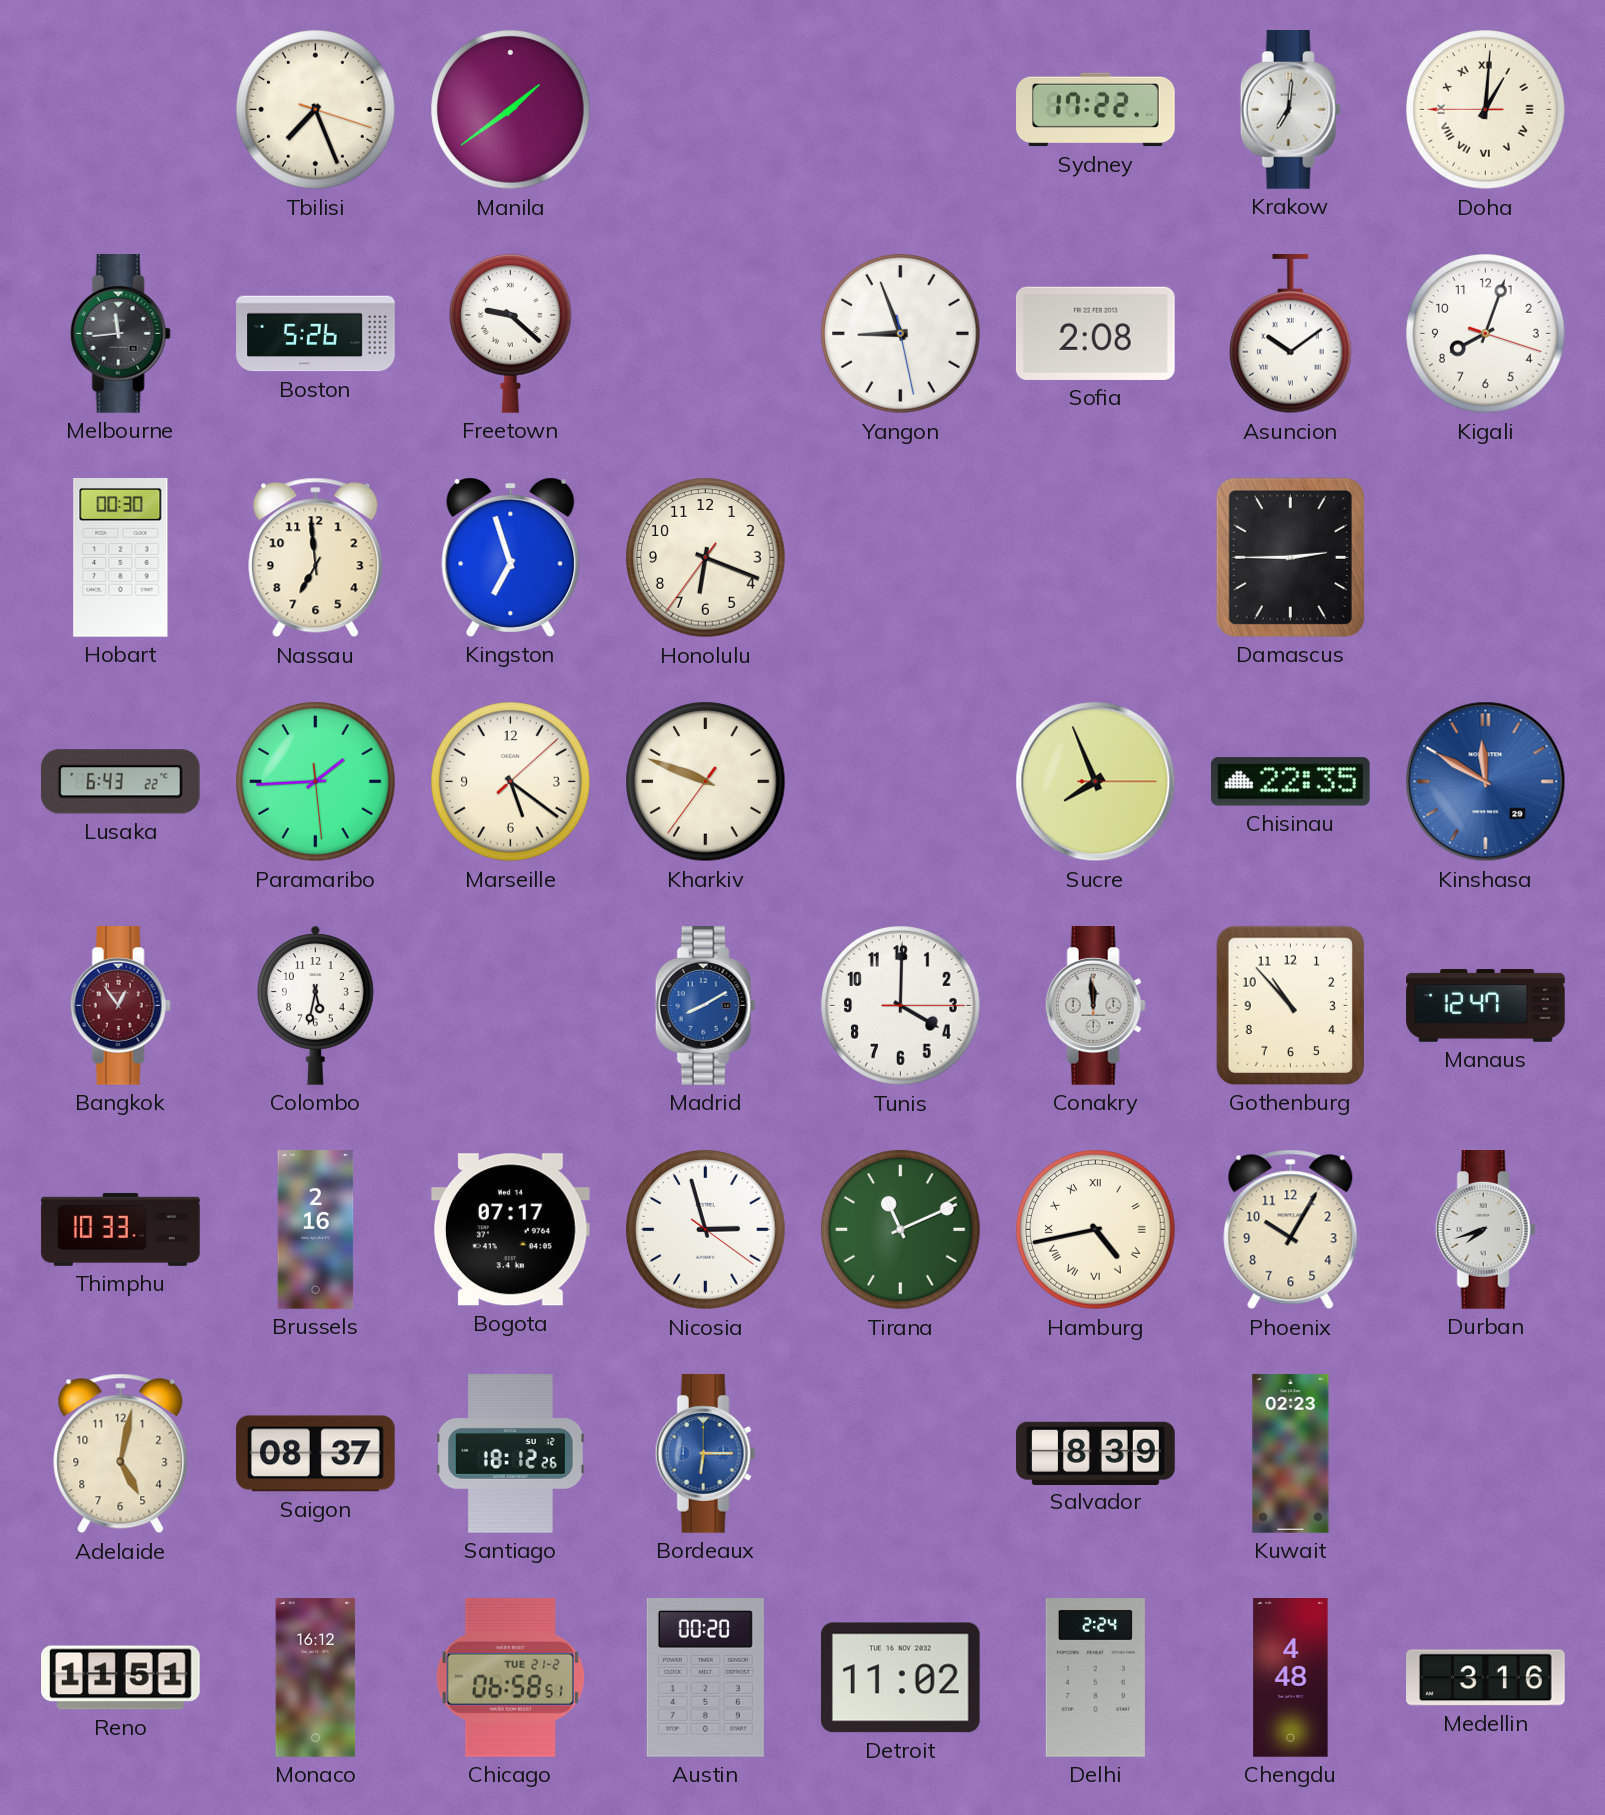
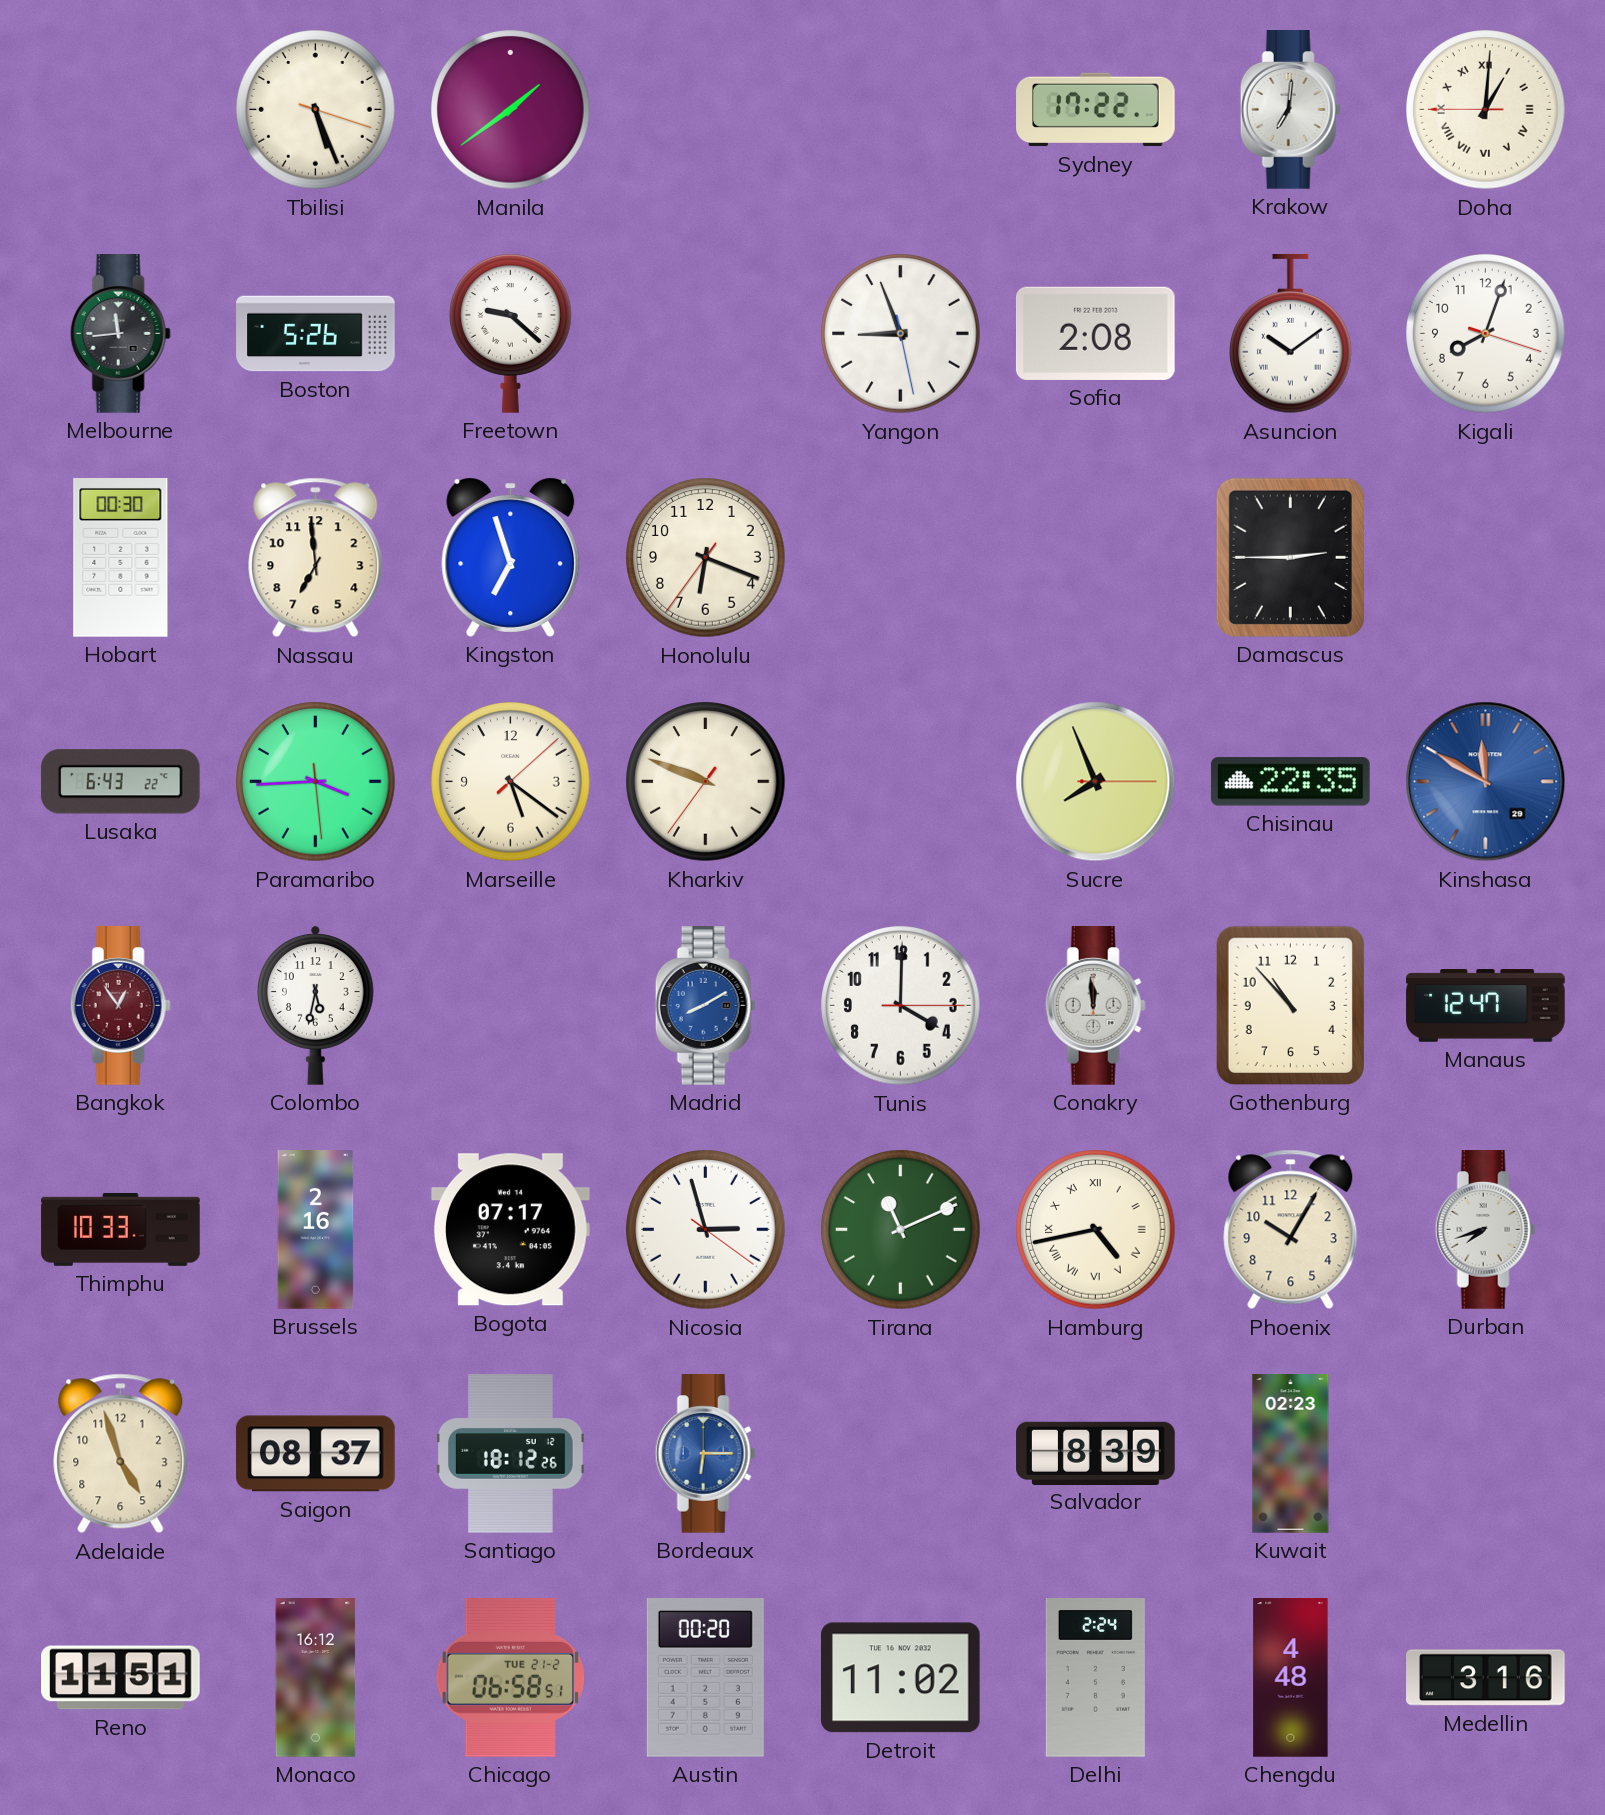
Tbilisi: 7:26 -> 5:26
Paramaribo: 1:44 -> 3:44
Adelaide: 5:02 -> 4:57
